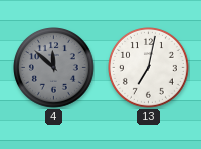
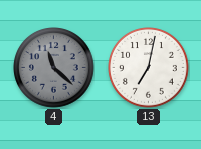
4: 11:52 -> 11:22
